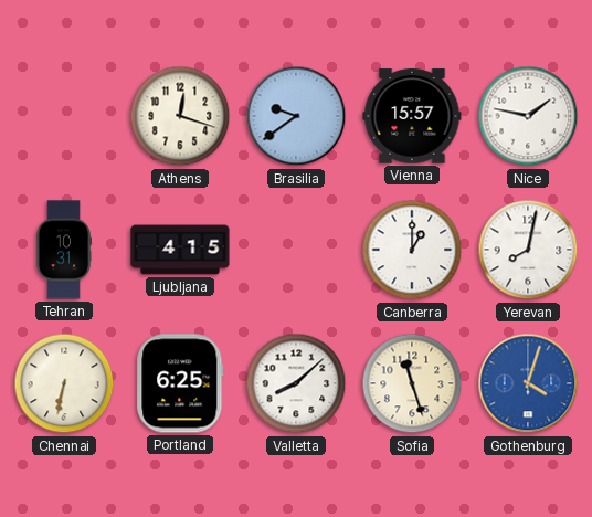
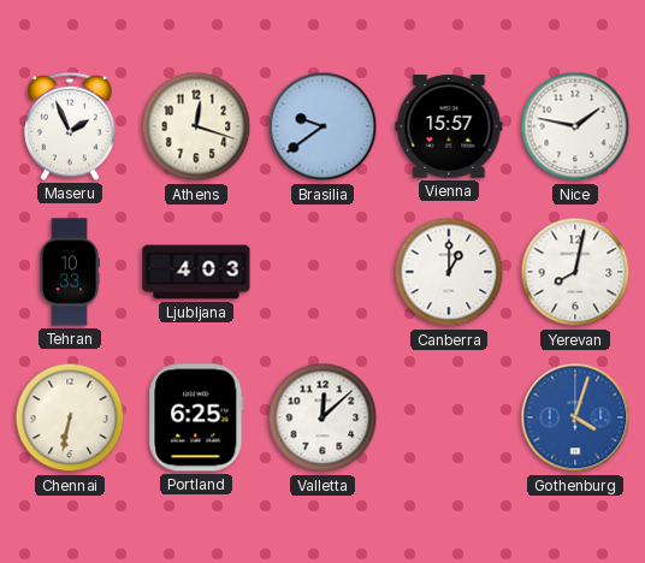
Maseru: none -> 1:56
Tehran: 10:31 -> 10:33
Ljubljana: 4:15 -> 4:03
Valletta: 8:08 -> 12:08
Sofia: 11:27 -> none
